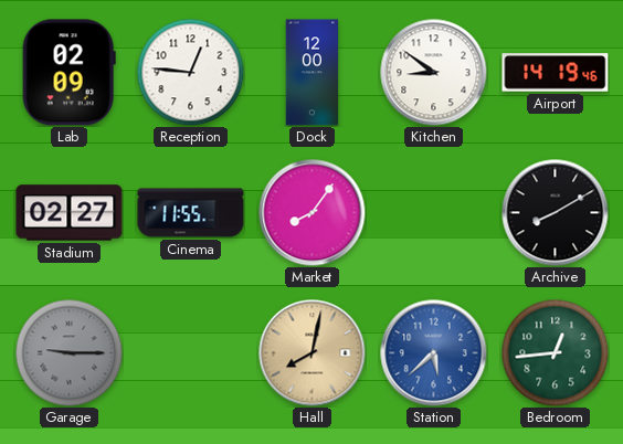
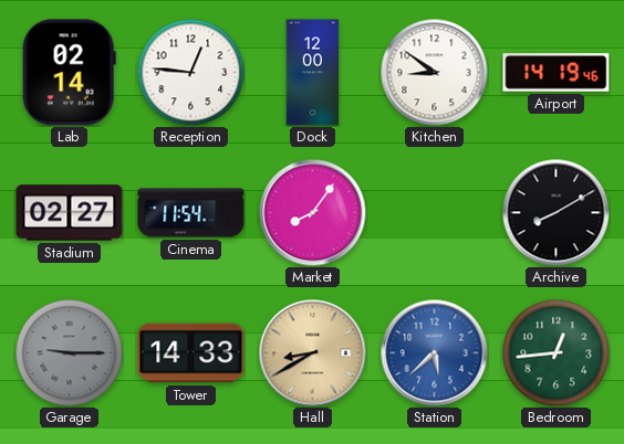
Lab: 02:09 -> 02:14
Cinema: 11:55 -> 11:54
Tower: none -> 14:33
Hall: 8:02 -> 8:40
